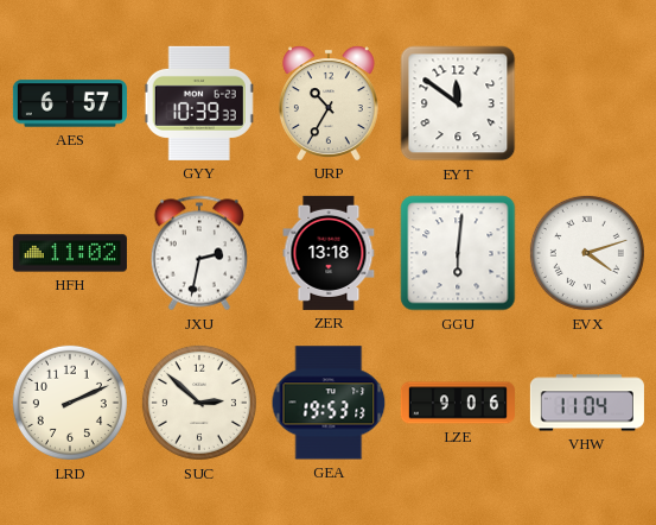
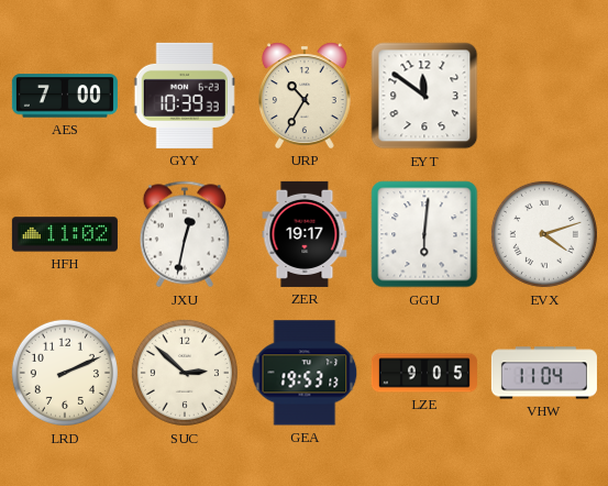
AES: 6:57 -> 7:00
JXU: 2:32 -> 12:32
ZER: 13:18 -> 19:17
LZE: 9:06 -> 9:05
